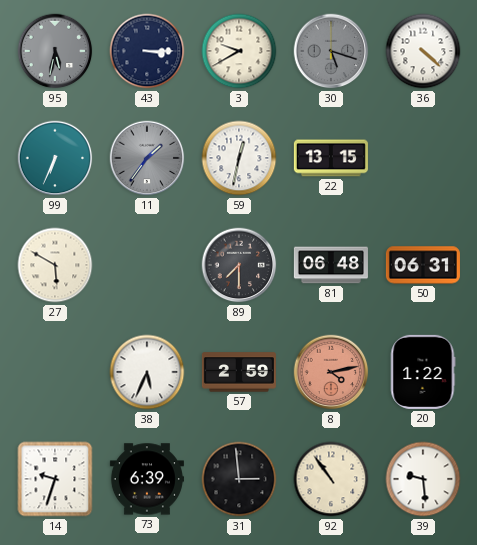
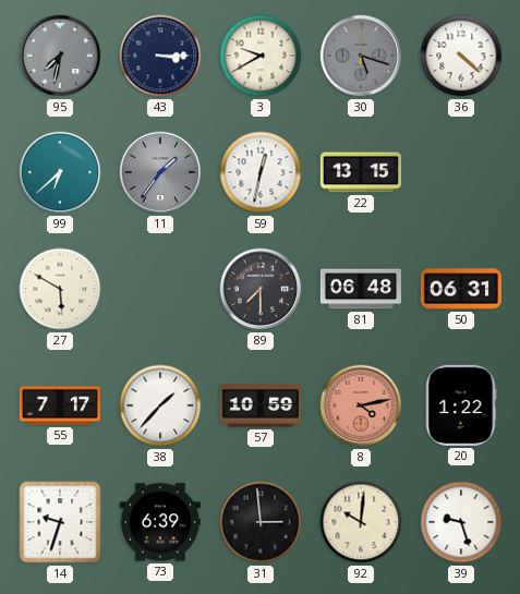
95: 5:32 -> 7:32
99: 6:34 -> 6:38
55: none -> 7:17
38: 5:34 -> 1:37
57: 2:59 -> 10:59
92: 10:54 -> 10:01
39: 9:29 -> 9:27
